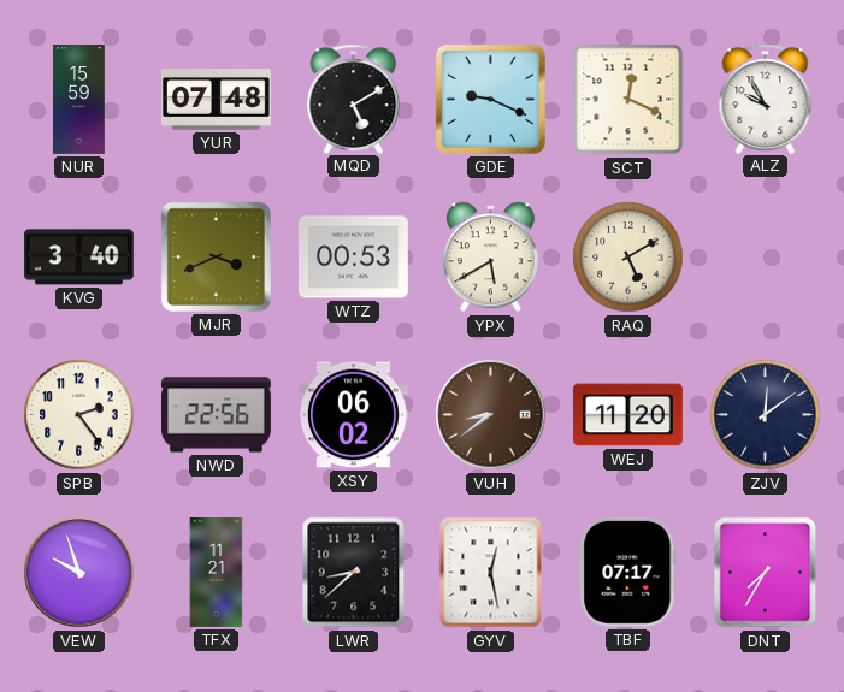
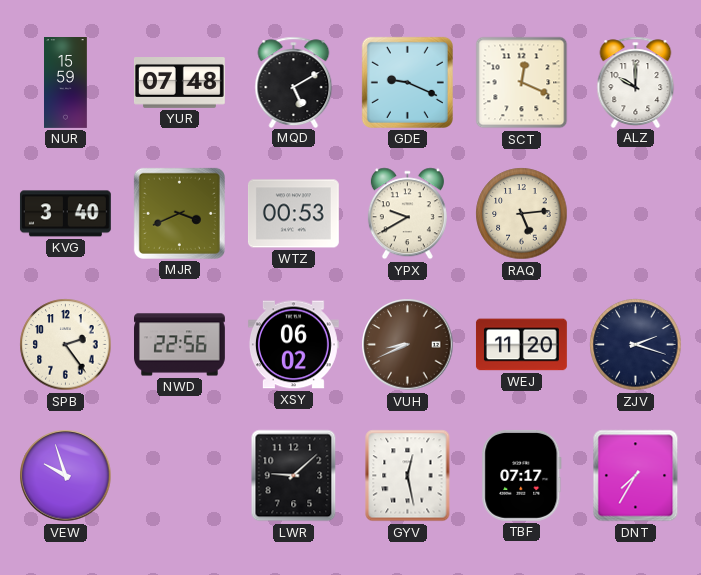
ALZ: 9:55 -> 10:00
YPX: 5:40 -> 9:40
RAQ: 5:10 -> 5:14
VUH: 8:39 -> 8:41
ZJV: 12:09 -> 2:18
TFX: 11:21 -> none
LWR: 8:38 -> 9:08
